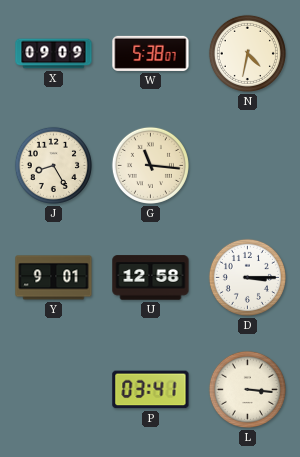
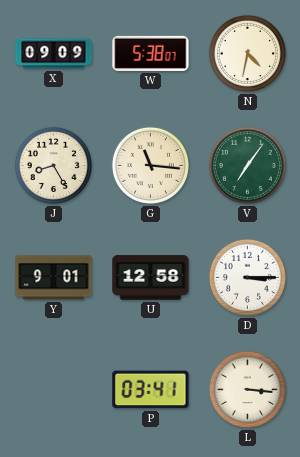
V: none -> 7:06
